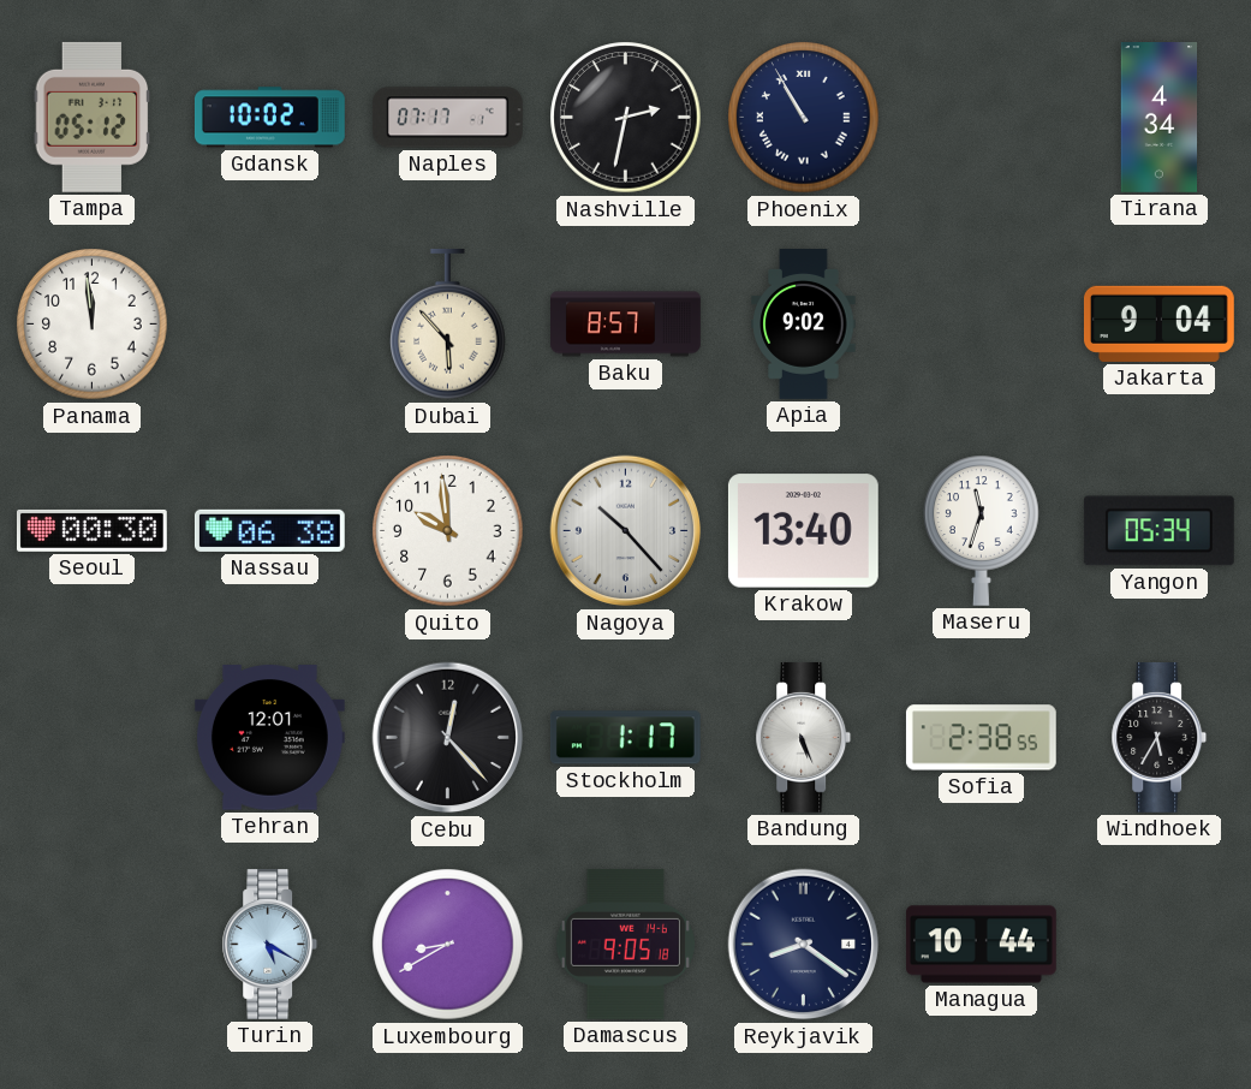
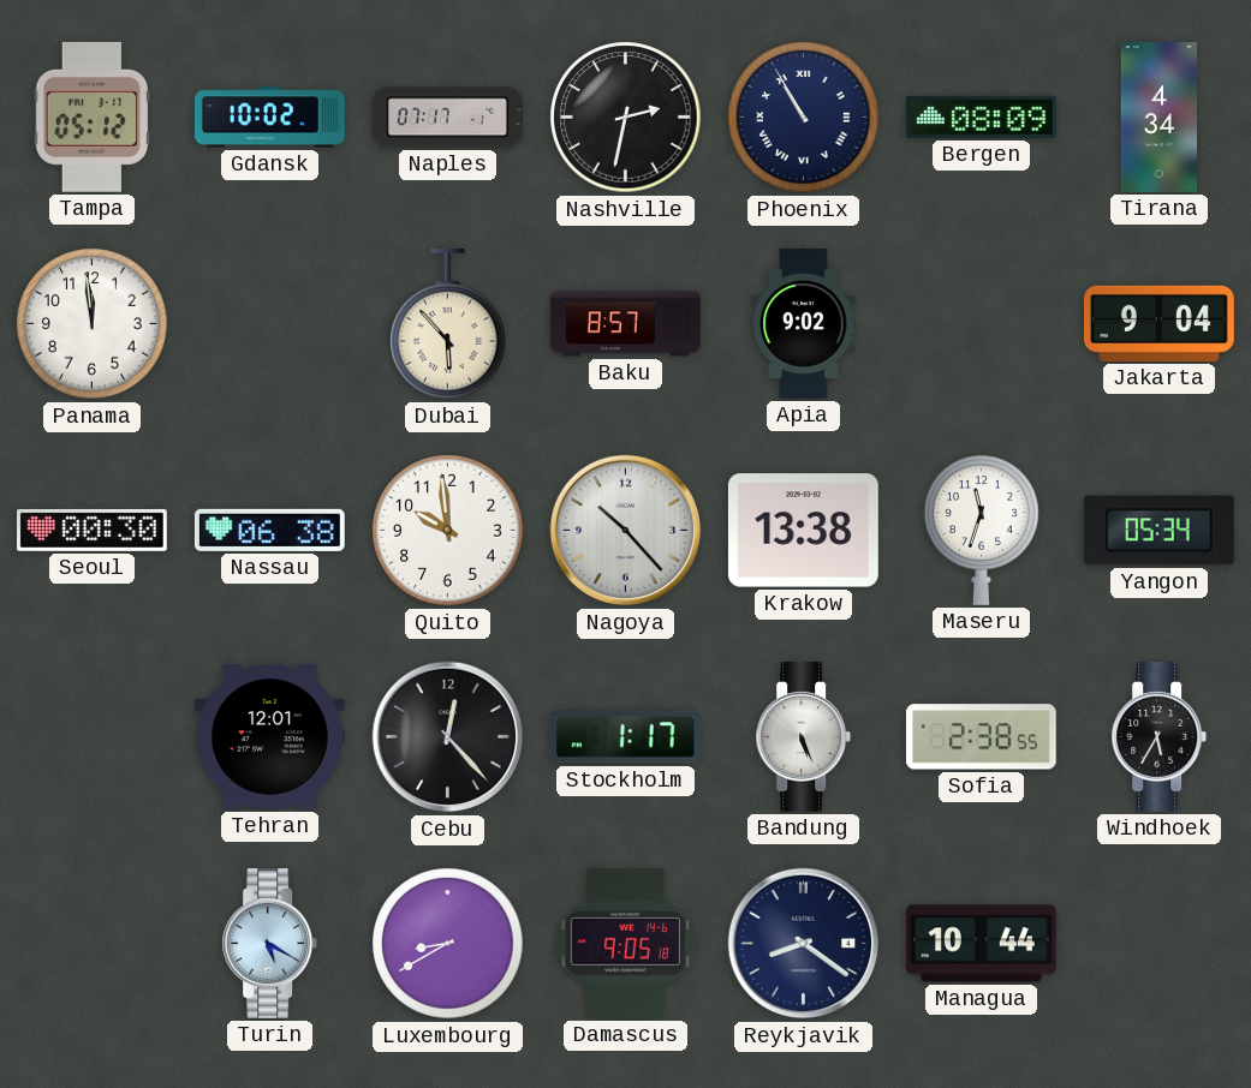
Bergen: none -> 08:09
Krakow: 13:40 -> 13:38
